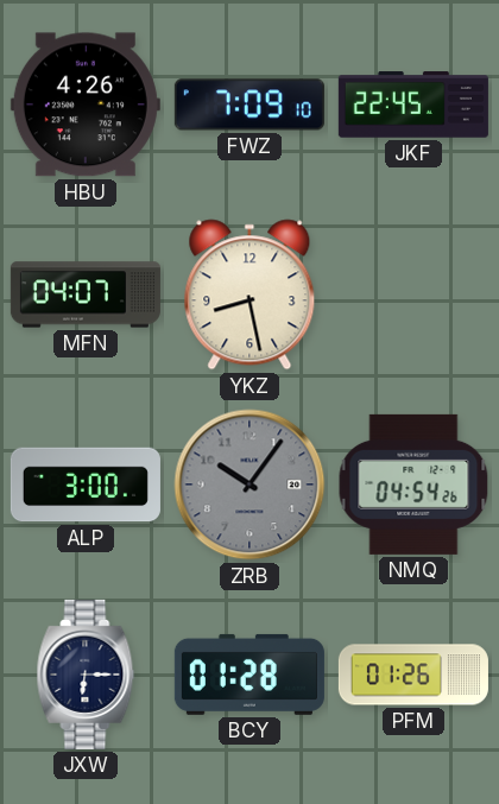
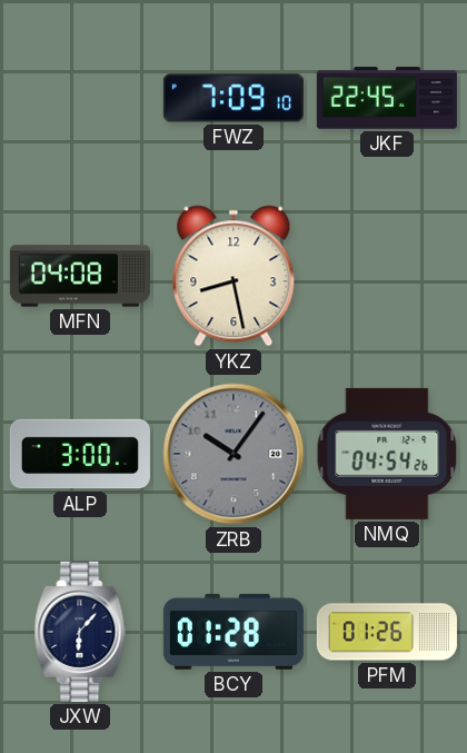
HBU: 4:26 -> none
MFN: 04:07 -> 04:08
JXW: 6:15 -> 6:07
